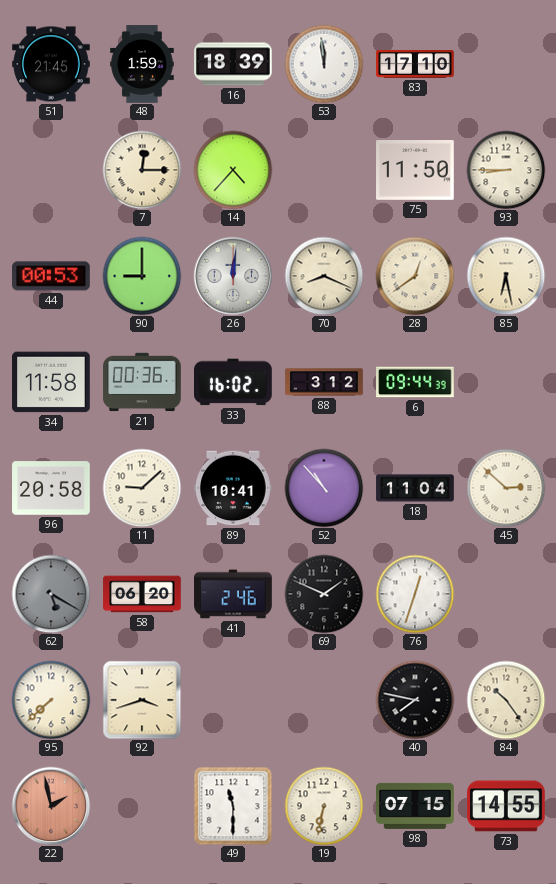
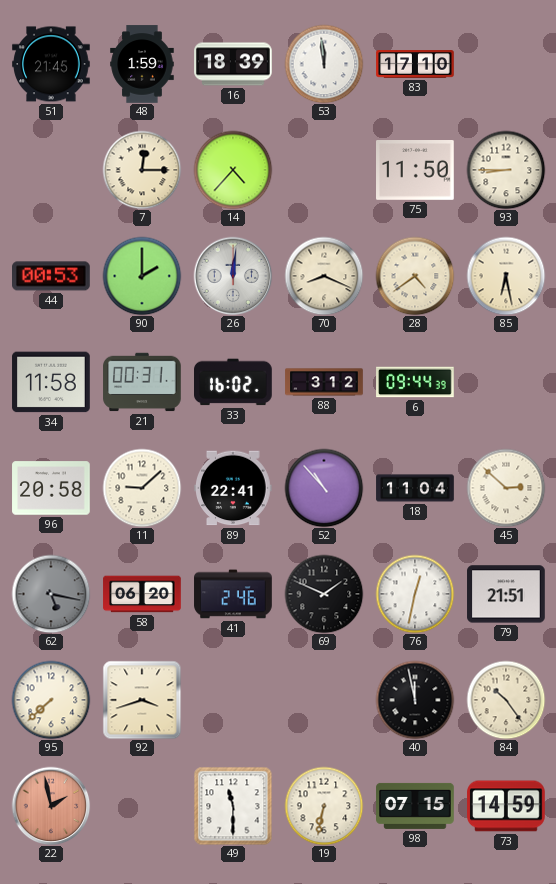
90: 9:00 -> 2:00
28: 12:39 -> 4:39
21: 00:36 -> 00:31
89: 10:41 -> 22:41
62: 5:20 -> 5:17
76: 12:33 -> 12:32
79: none -> 21:51
40: 7:47 -> 11:58
73: 14:55 -> 14:59
